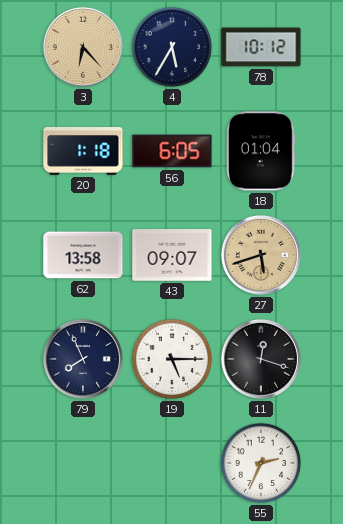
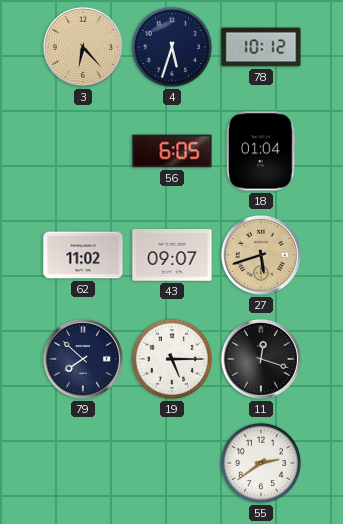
4: 5:35 -> 5:33
20: 1:18 -> none
62: 13:58 -> 11:02
79: 7:56 -> 7:52
55: 2:34 -> 2:39
